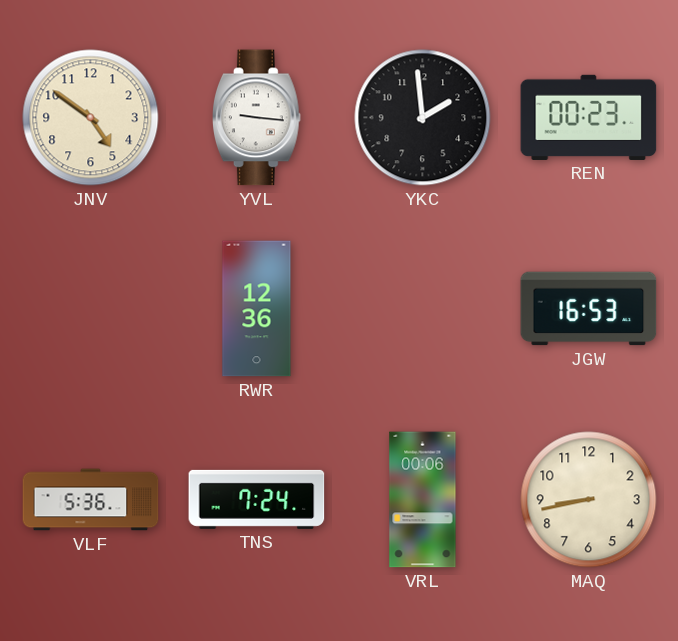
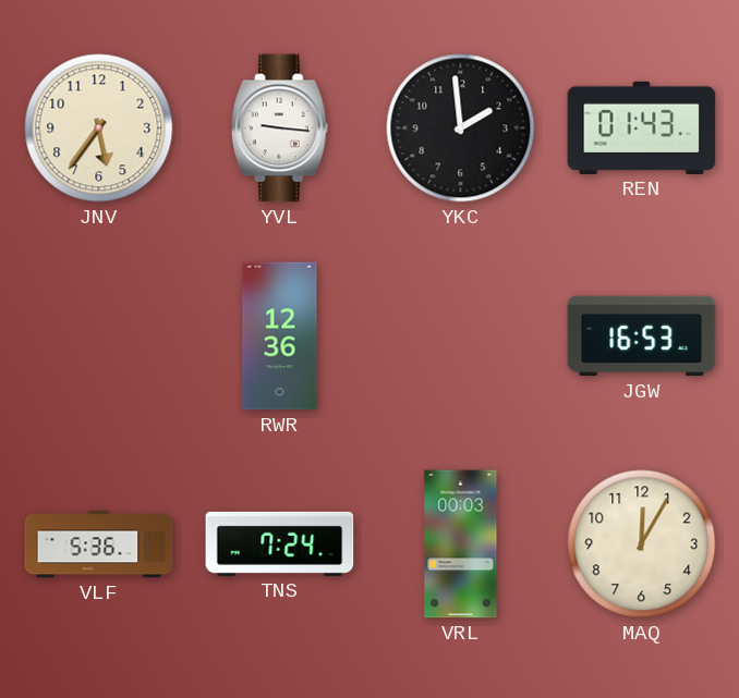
JNV: 4:51 -> 5:36
REN: 00:23 -> 01:43
VRL: 00:06 -> 00:03
MAQ: 8:43 -> 12:05
